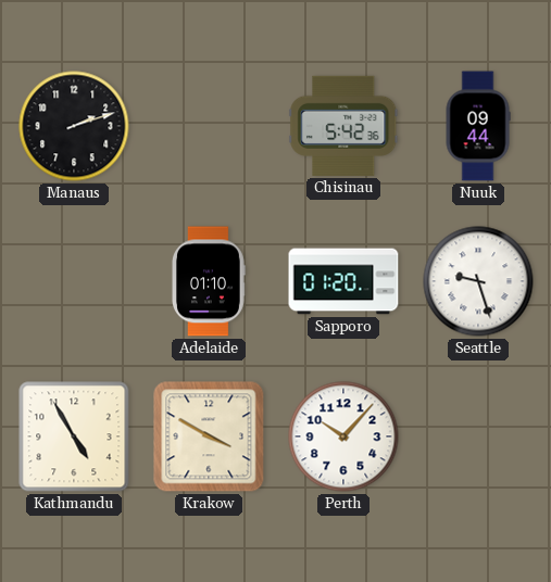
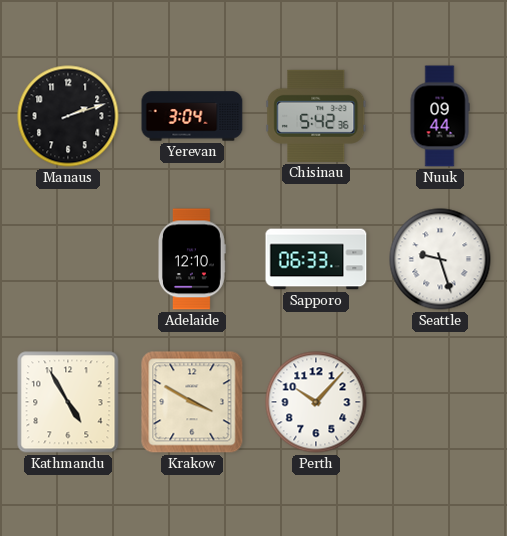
Yerevan: none -> 3:04
Adelaide: 01:10 -> 12:10
Sapporo: 01:20 -> 06:33
